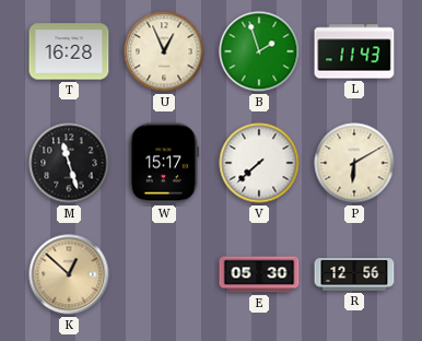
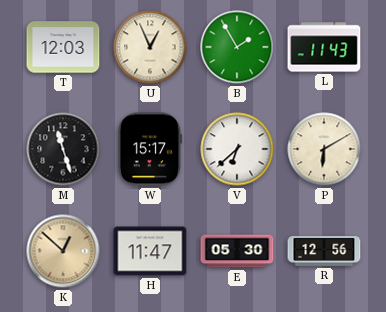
T: 16:28 -> 12:03
B: 1:57 -> 1:55
V: 7:38 -> 6:38
H: none -> 11:47
